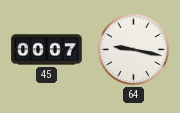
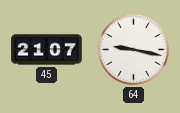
45: 00:07 -> 21:07
